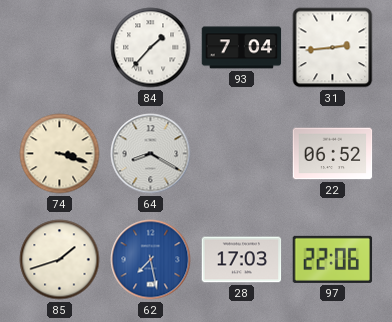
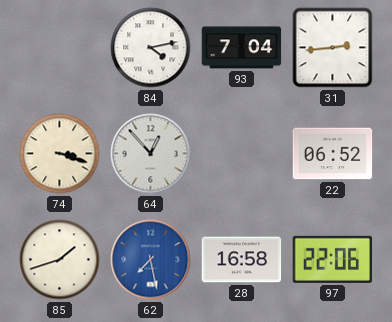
84: 1:37 -> 4:13
64: 8:20 -> 12:53
28: 17:03 -> 16:58
